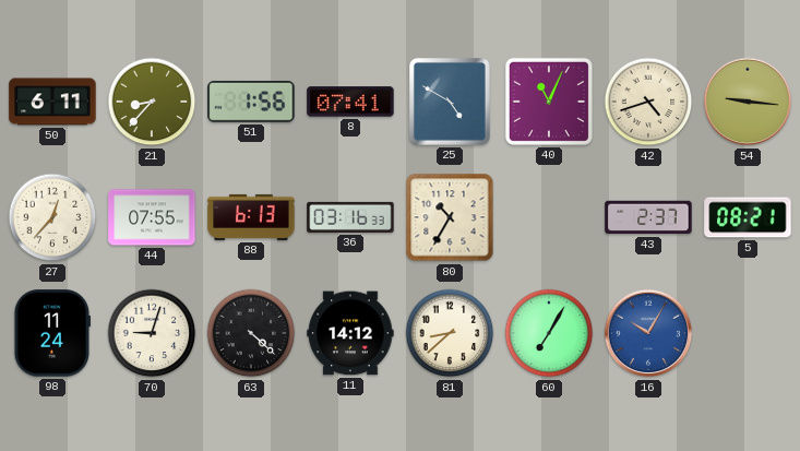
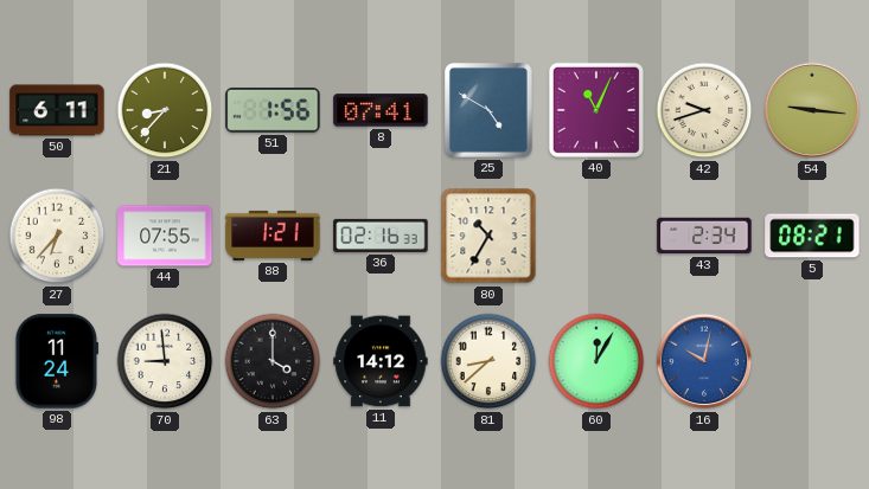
42: 4:42 -> 9:42
27: 12:37 -> 6:37
88: 6:13 -> 1:21
36: 03:16 -> 02:16
43: 2:37 -> 2:34
70: 9:03 -> 8:59
63: 4:22 -> 4:00
60: 7:05 -> 12:05
16: 10:05 -> 10:02
